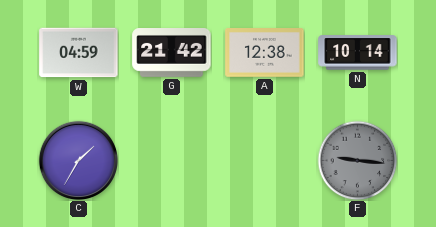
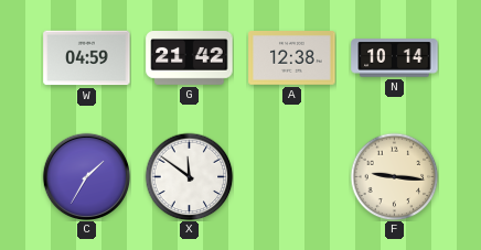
X: none -> 11:51
F dial: grey -> cream
